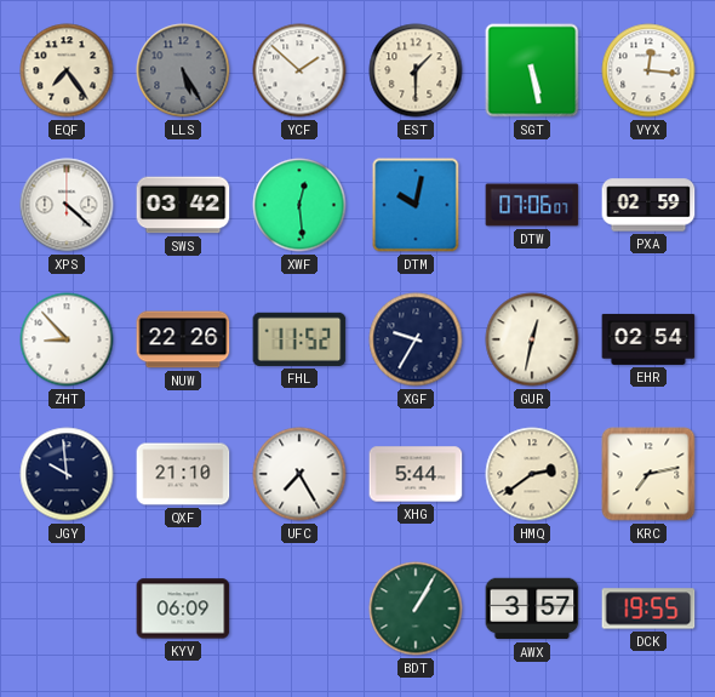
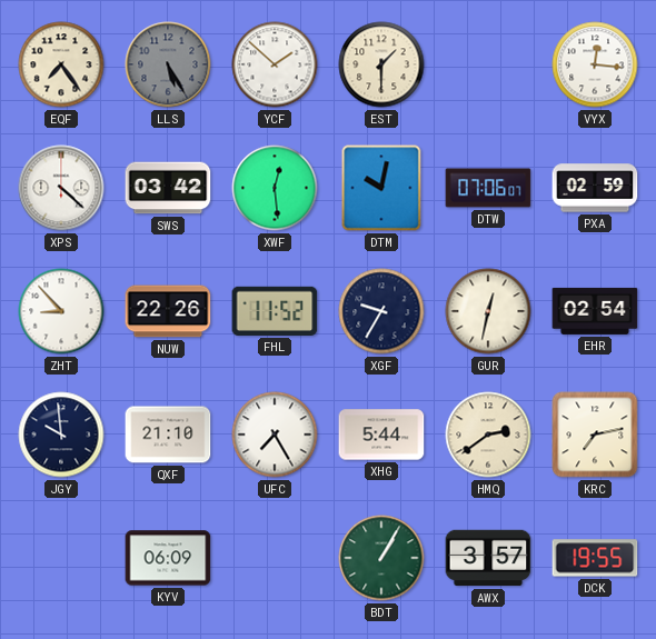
SGT: 5:28 -> none
